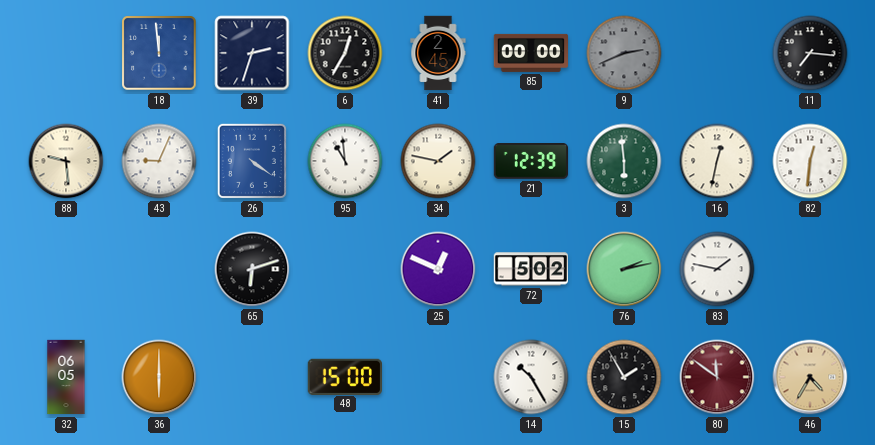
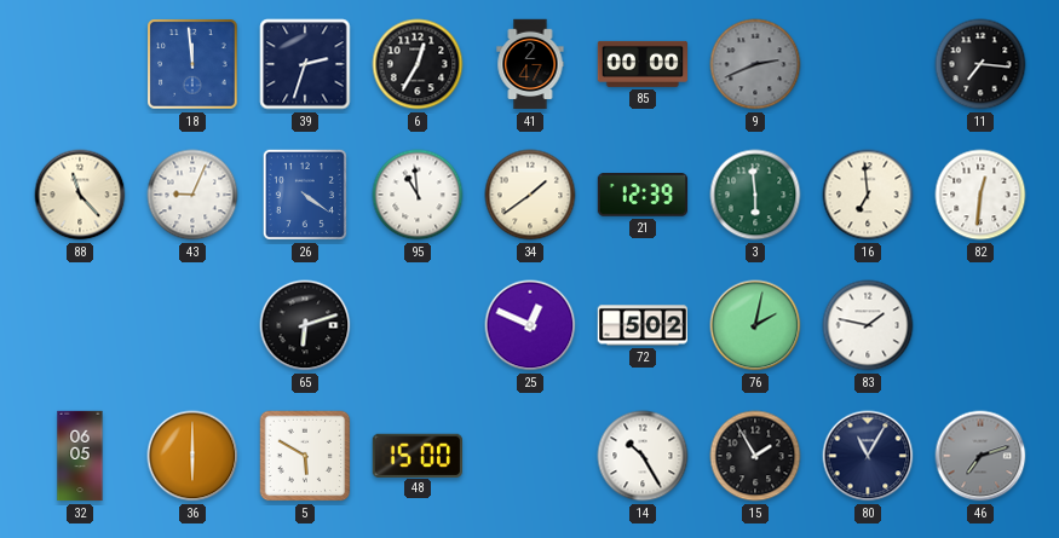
41: 2:45 -> 2:47
88: 9:29 -> 11:23
34: 1:47 -> 1:39
16: 12:32 -> 6:59
76: 2:13 -> 2:02
5: none -> 5:50
80: 11:51 -> 11:05
80 dial: burgundy -> navy
46: 4:35 -> 7:12
46 dial: champagne -> grey
